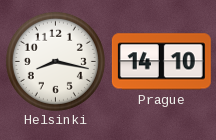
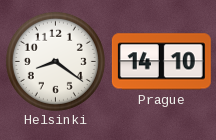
Helsinki: 8:17 -> 8:21
